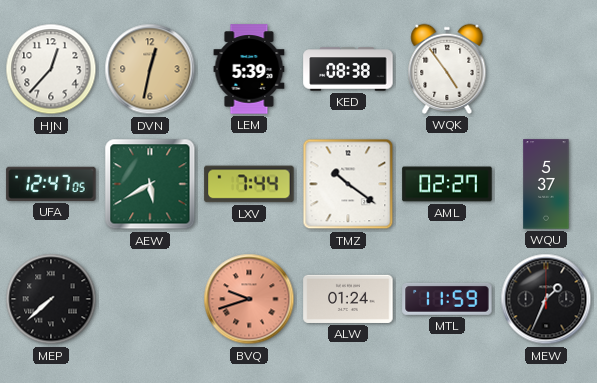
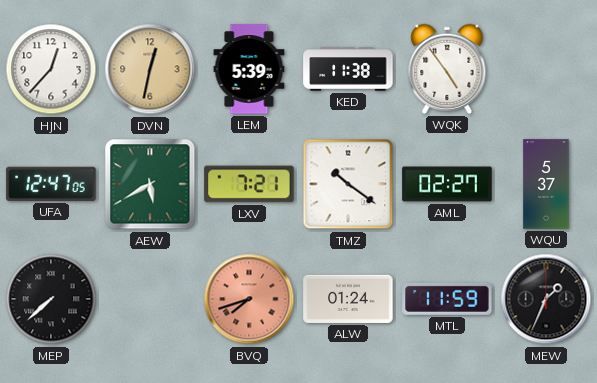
KED: 08:38 -> 11:38
LXV: 7:44 -> 7:21
BVQ: 9:42 -> 7:42
